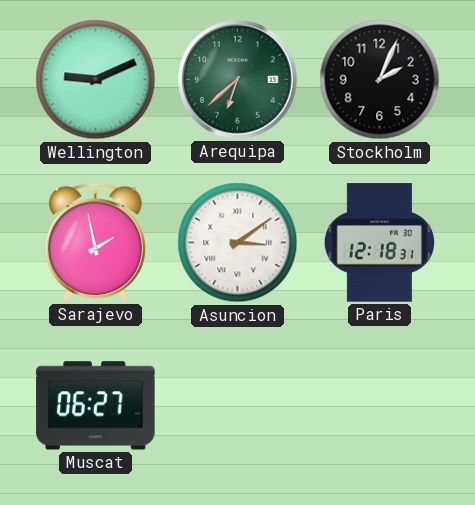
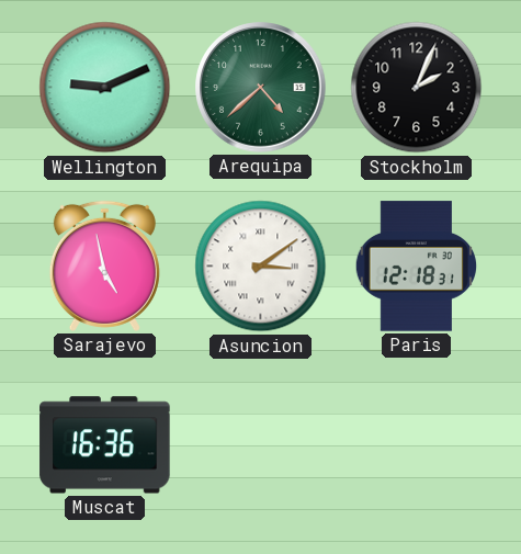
Arequipa: 6:38 -> 4:38
Sarajevo: 1:58 -> 4:58
Muscat: 06:27 -> 16:36
